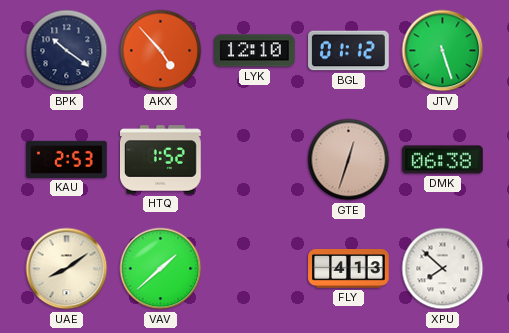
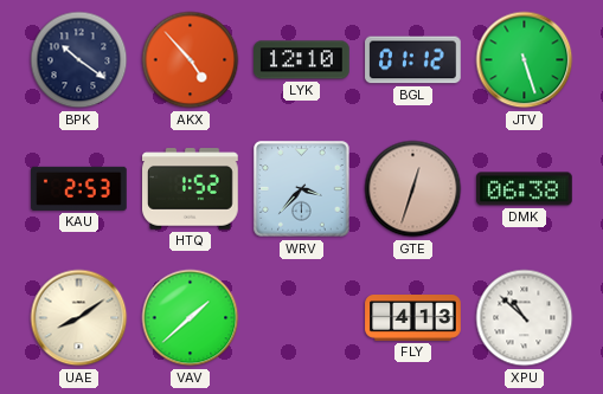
WRV: none -> 3:37
XPU: 7:52 -> 10:52
